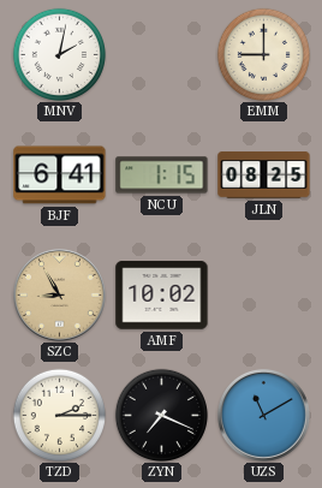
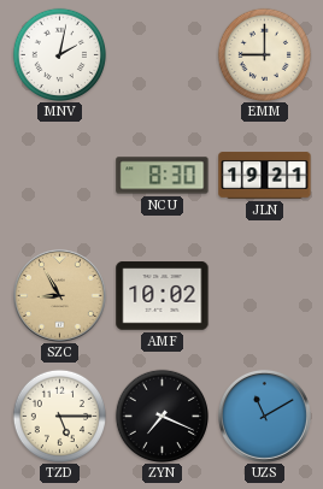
BJF: 6:41 -> none
NCU: 1:15 -> 8:30
JLN: 08:25 -> 19:21
TZD: 2:15 -> 5:15
